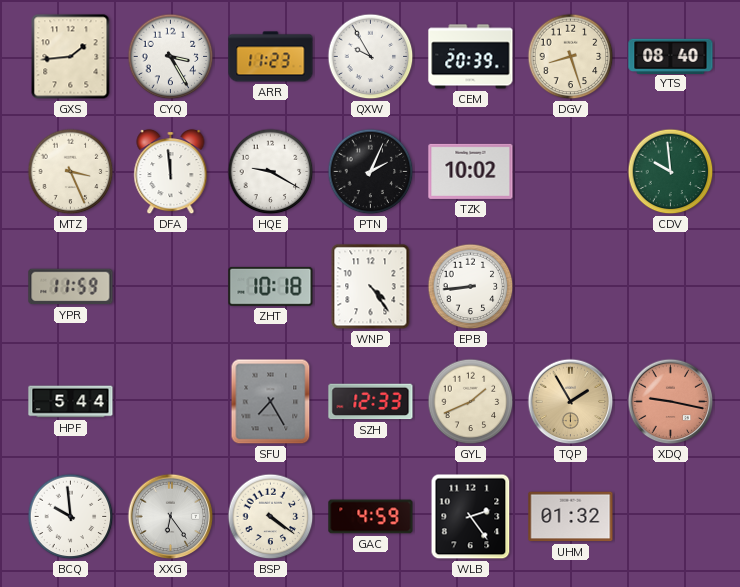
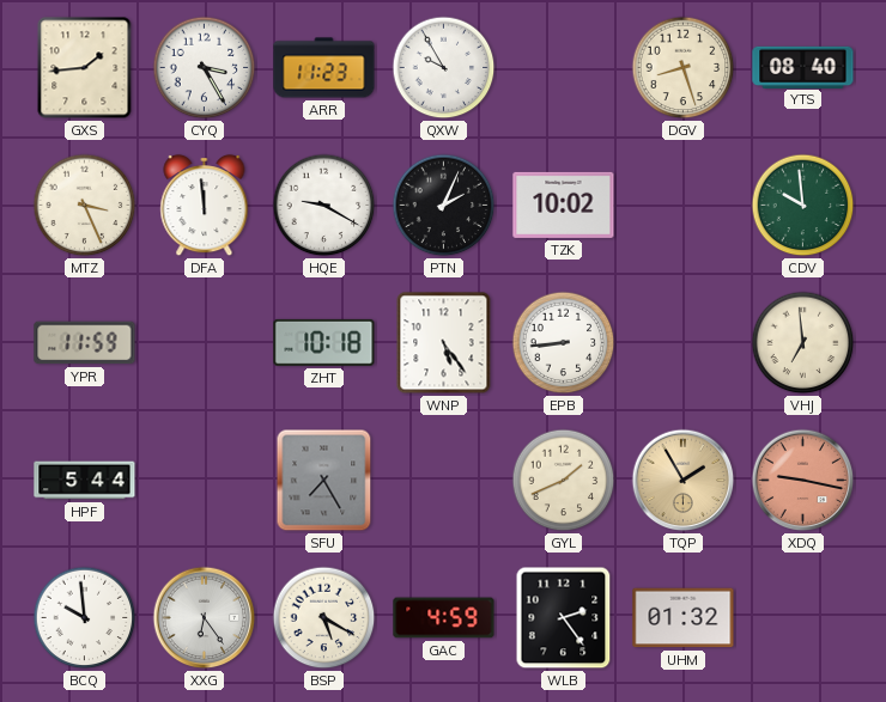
CEM: 20:39 -> none
WNP: 4:24 -> 5:24
VHJ: none -> 6:59
SZH: 12:33 -> none
BSP: 4:21 -> 5:20
